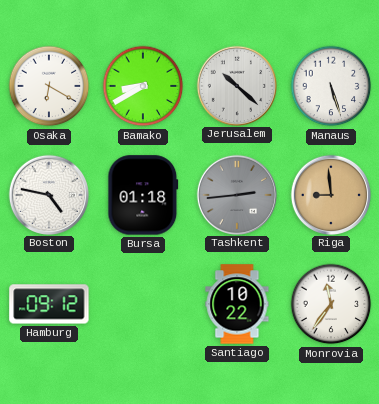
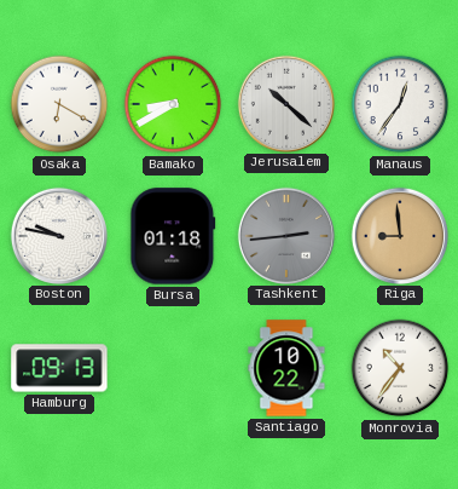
Manaus: 5:27 -> 12:36
Boston: 4:47 -> 9:47
Hamburg: 09:12 -> 09:13
Monrovia: 11:36 -> 10:36
